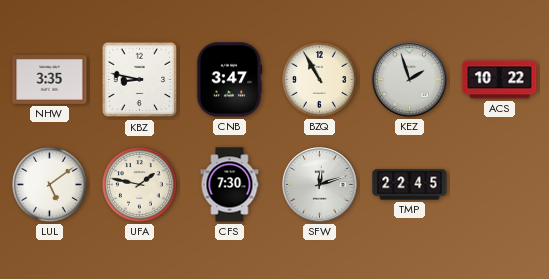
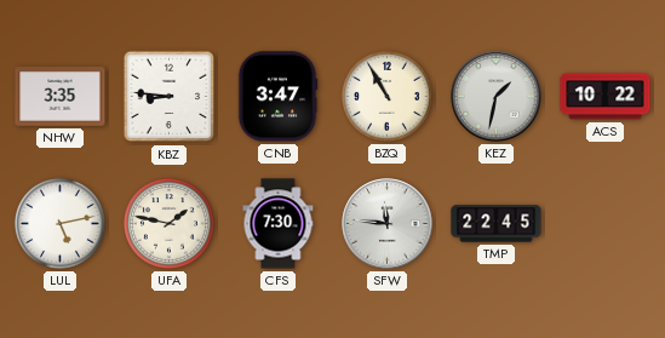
KBZ: 8:47 -> 8:46
KEZ: 1:57 -> 1:32
LUL: 5:09 -> 5:13
SFW: 12:12 -> 11:46
